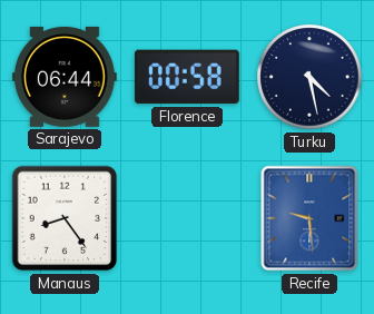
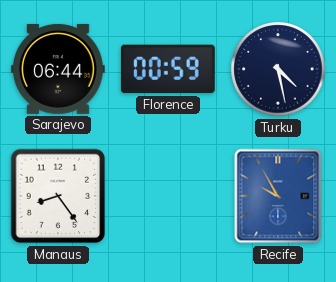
Florence: 00:58 -> 00:59
Recife: 9:29 -> 9:55
